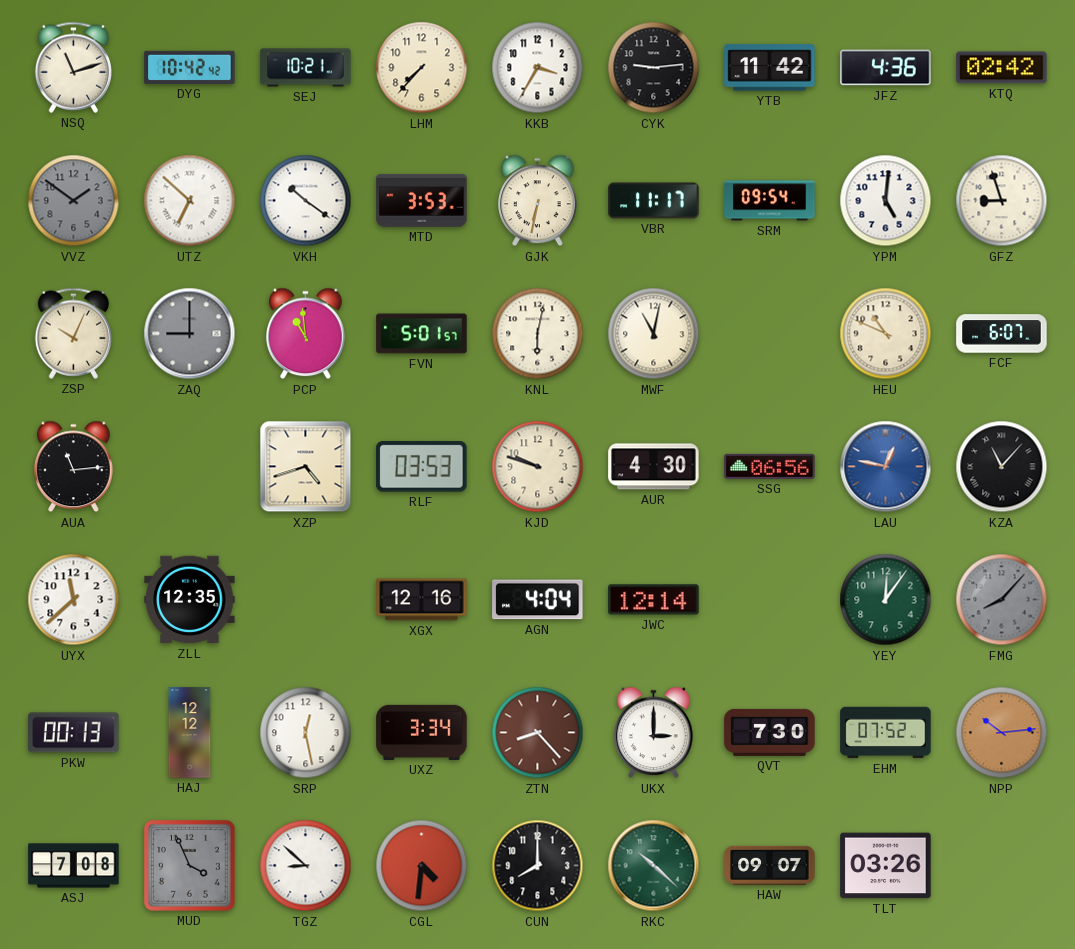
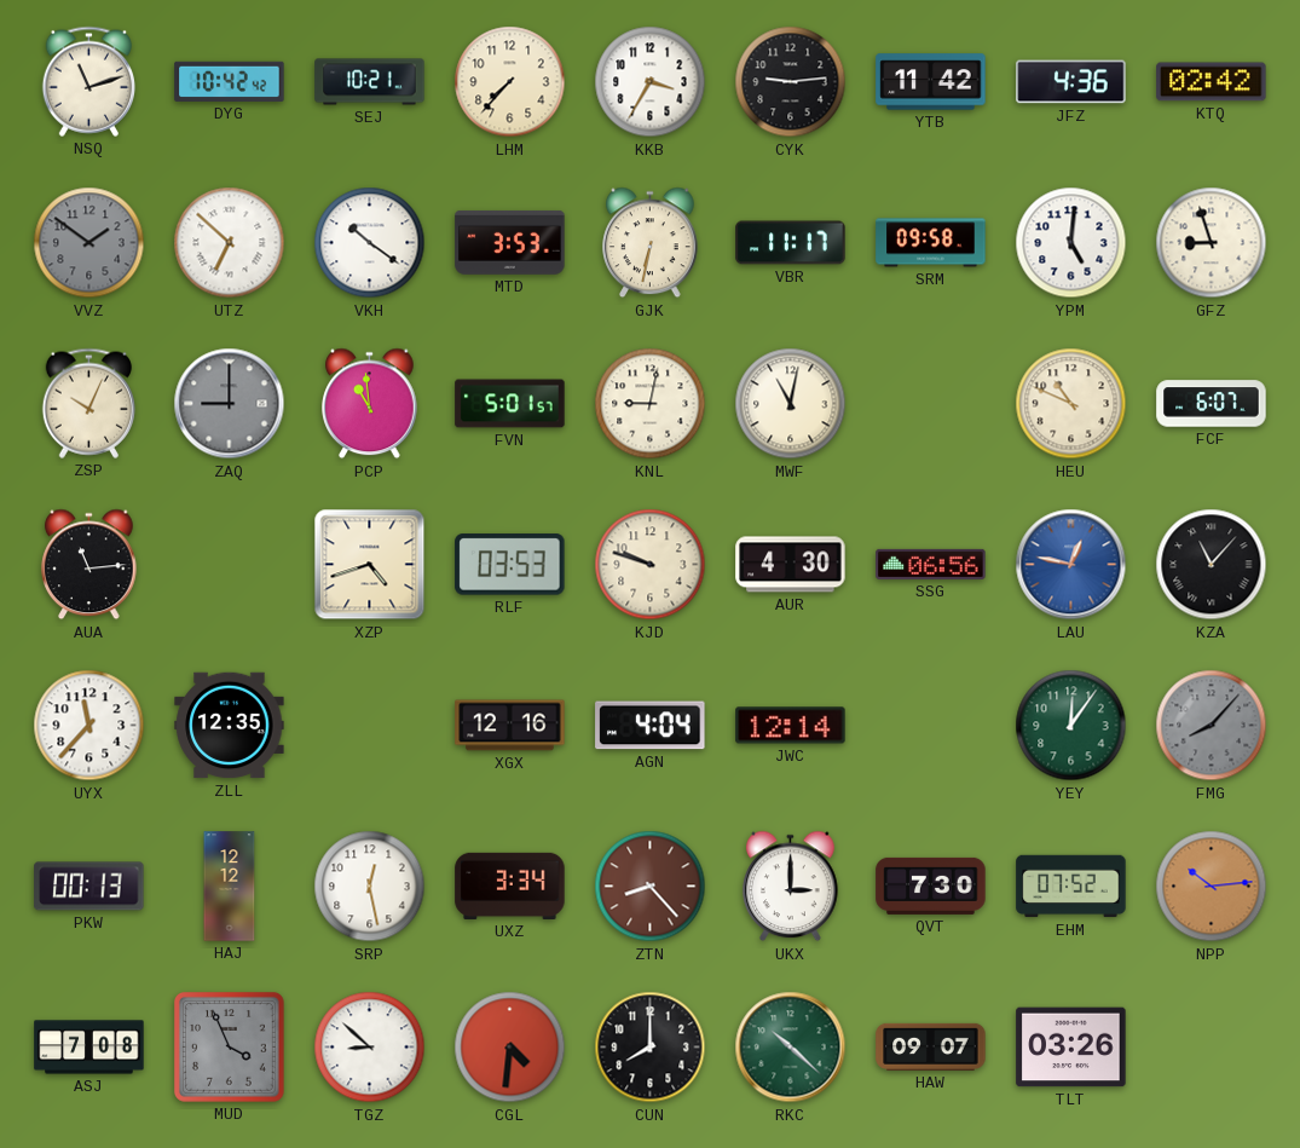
SRM: 09:54 -> 09:58
KNL: 6:02 -> 9:02
UYX: 11:38 -> 11:37
